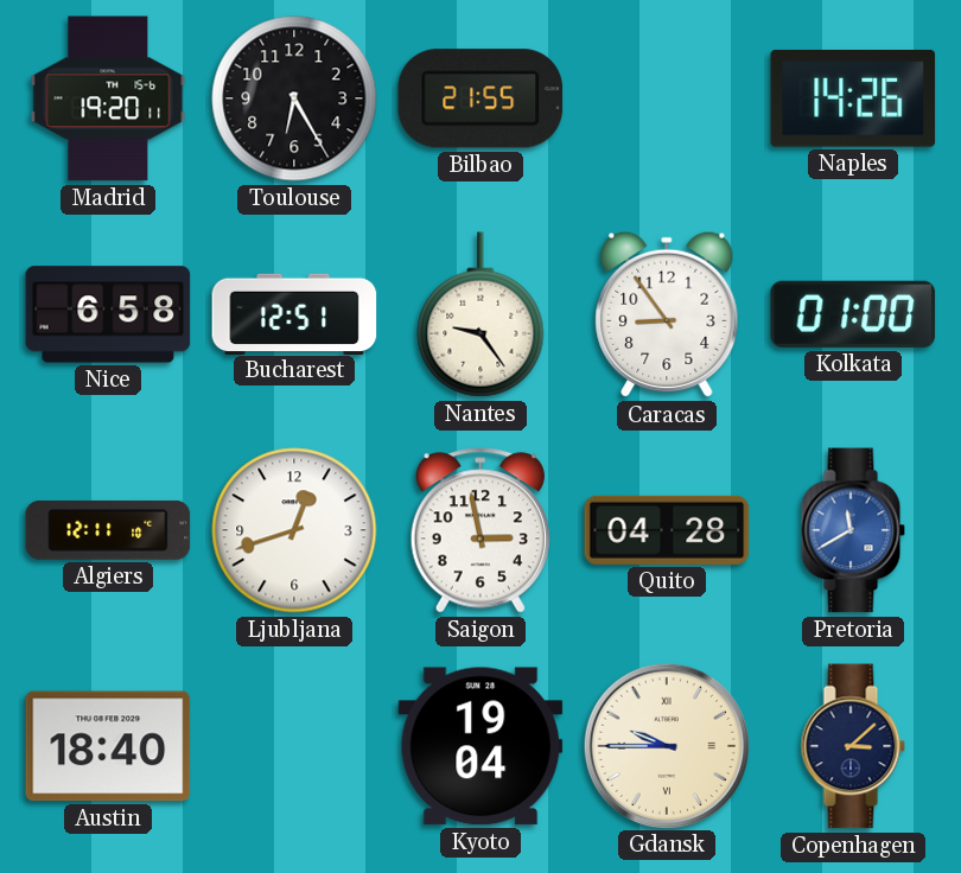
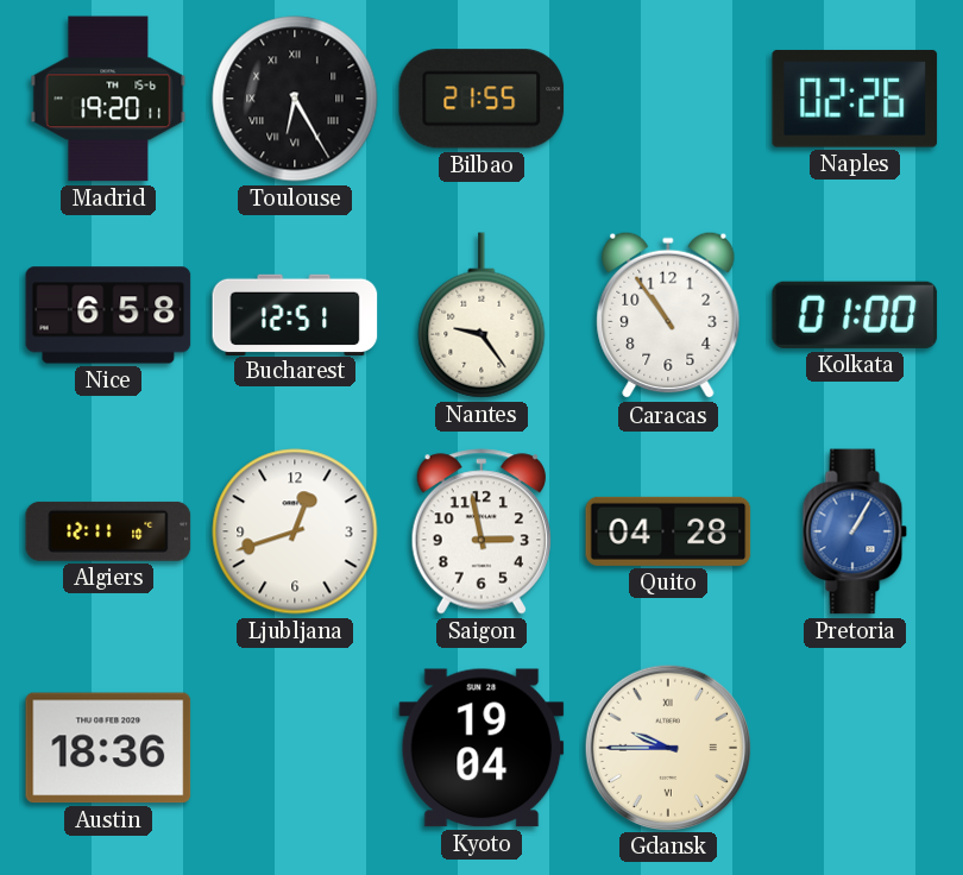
Toulouse numerals: Arabic -> Roman
Naples: 14:26 -> 02:26
Caracas: 8:54 -> 10:54
Pretoria: 11:40 -> 1:05
Austin: 18:40 -> 18:36
Copenhagen: 3:08 -> none
